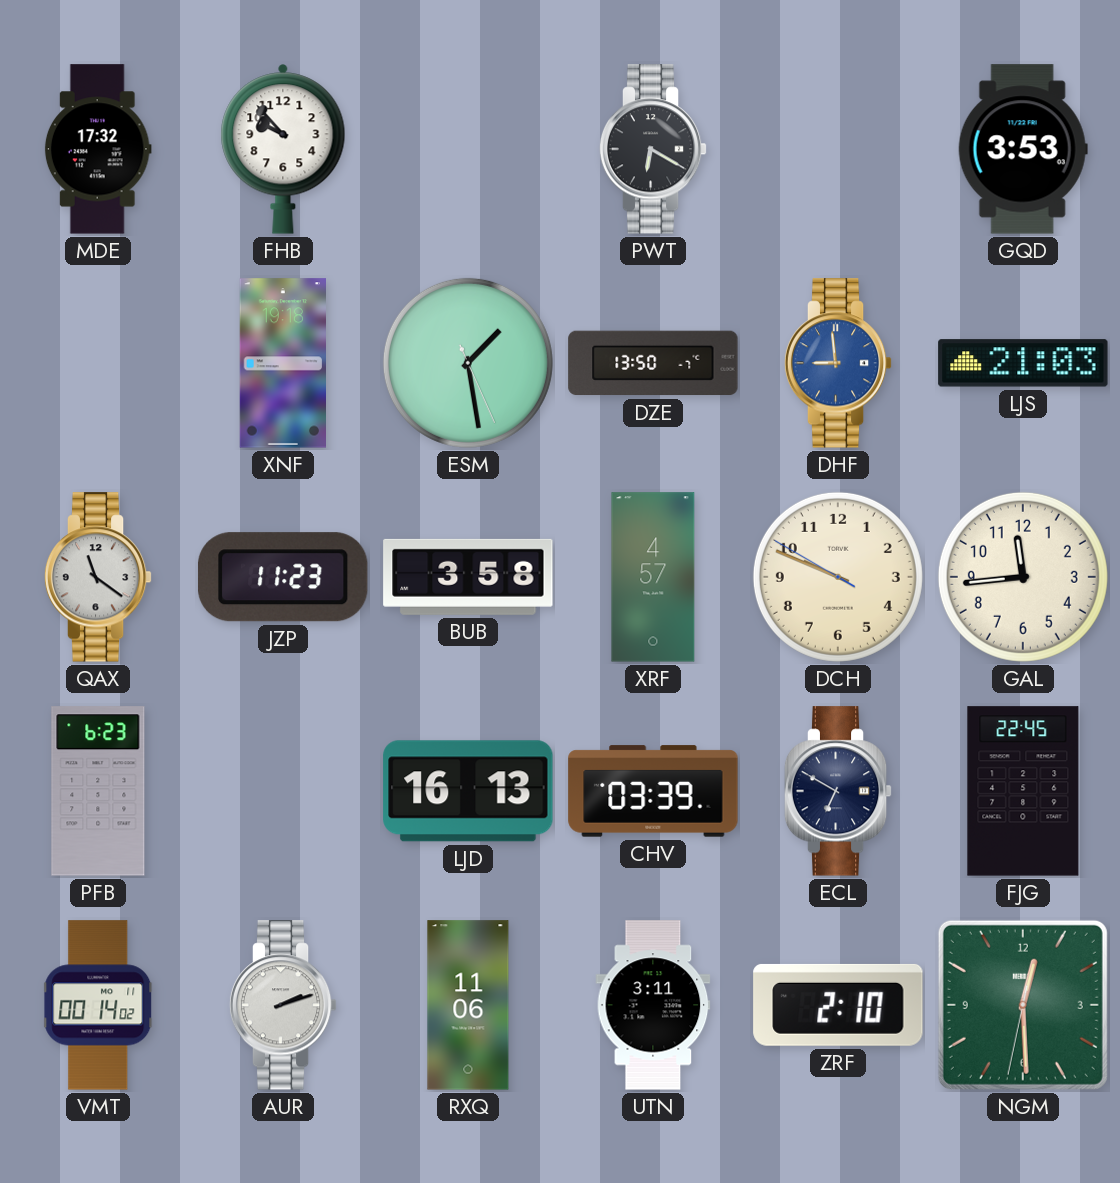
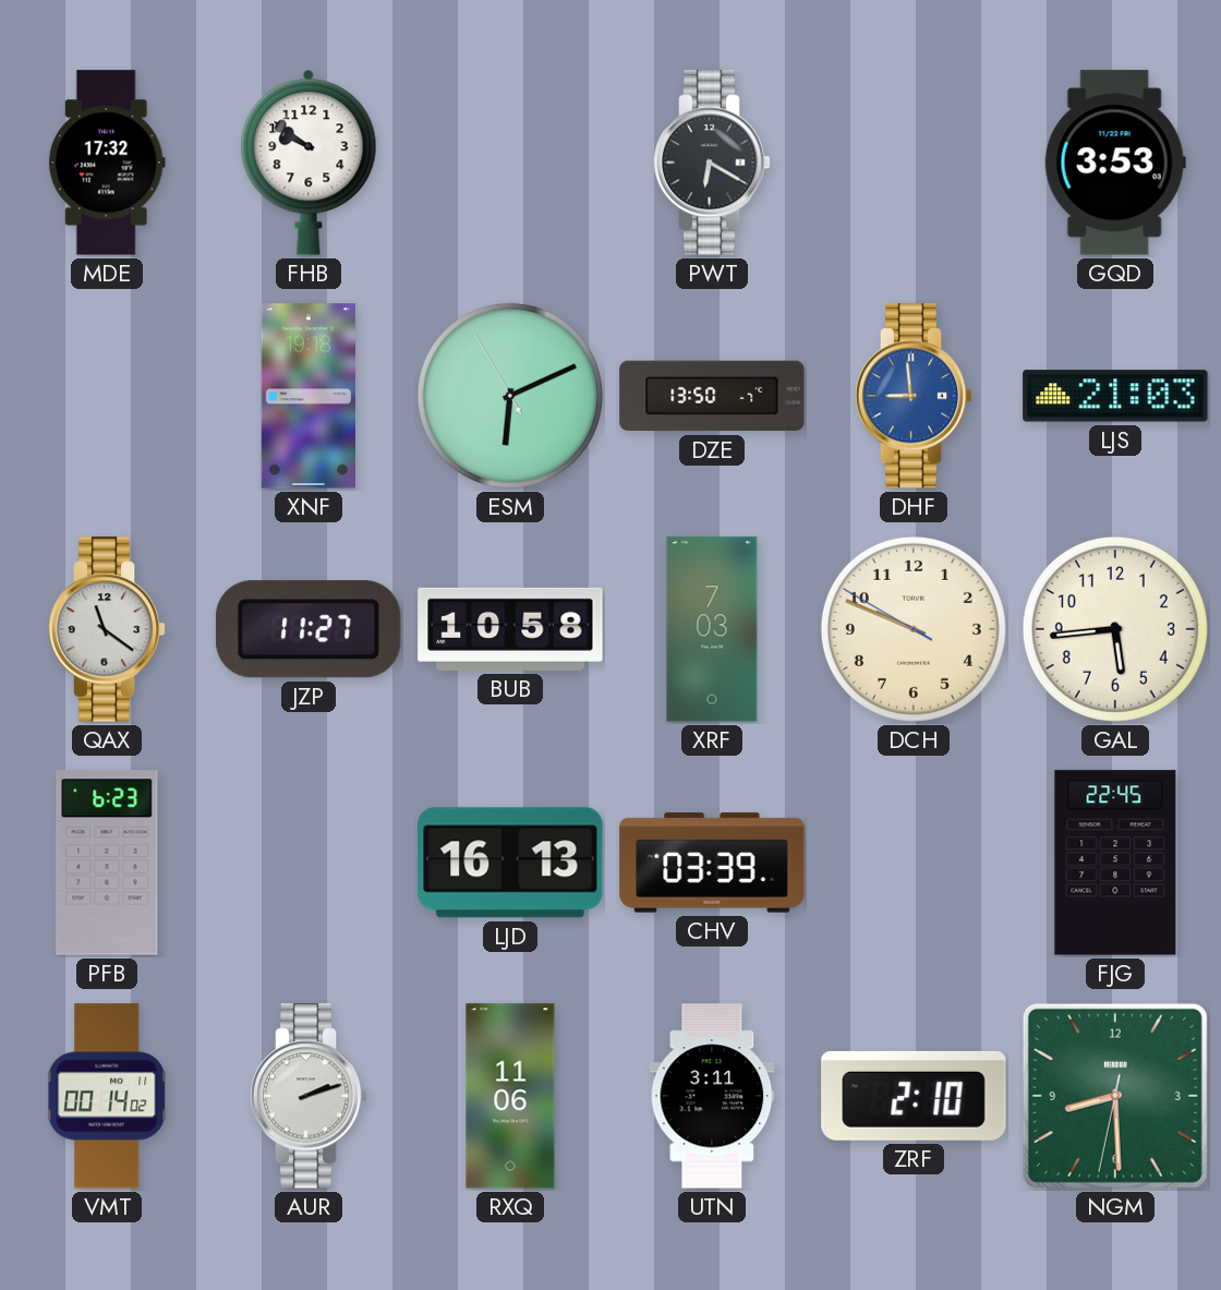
FHB: 9:53 -> 9:51
ESM: 1:28 -> 6:10
JZP: 11:23 -> 11:27
BUB: 3:58 -> 10:58
XRF: 4:57 -> 7:03
GAL: 11:44 -> 5:44
ECL: 6:50 -> none
NGM: 12:29 -> 8:29
